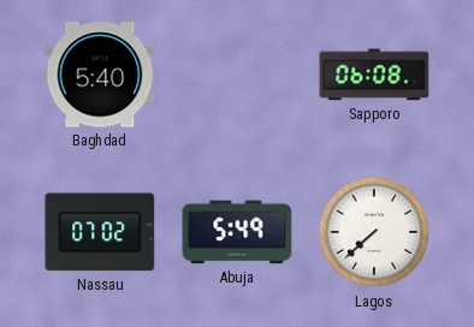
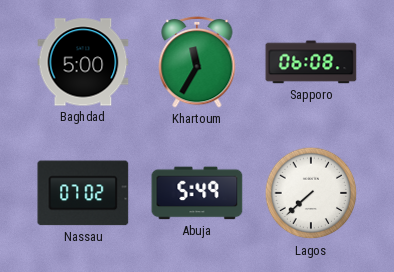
Baghdad: 5:40 -> 5:00
Khartoum: none -> 11:35
